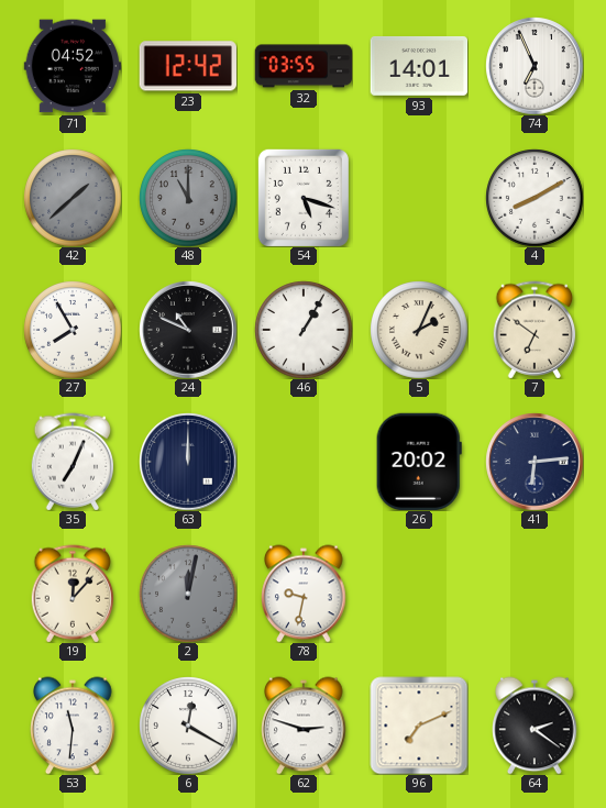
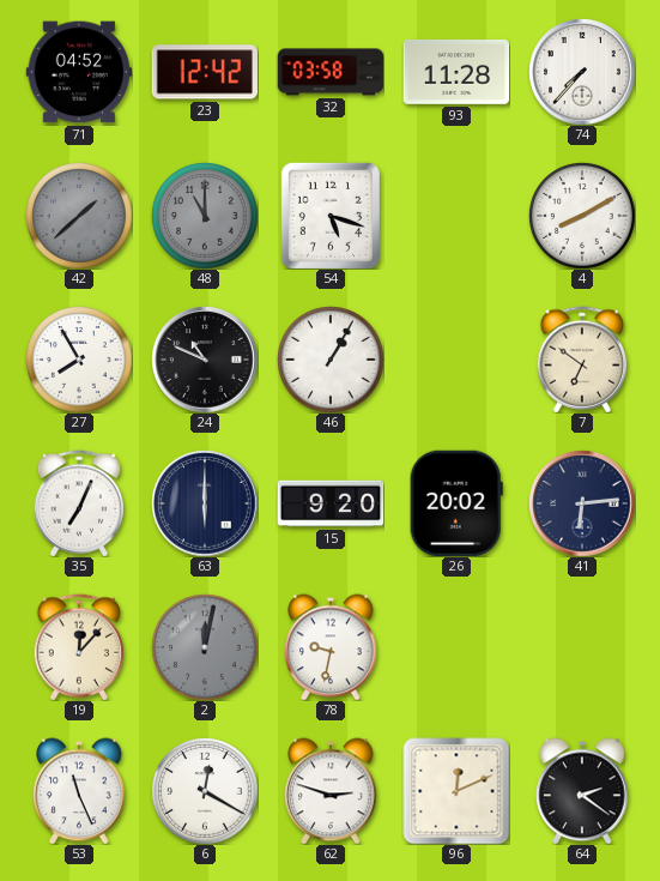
32: 03:55 -> 03:58
93: 14:01 -> 11:28
74: 6:56 -> 7:37
5: 2:04 -> none
63: 12:00 -> 6:00
15: none -> 9:20
53: 11:31 -> 11:26
96: 7:11 -> 12:11
